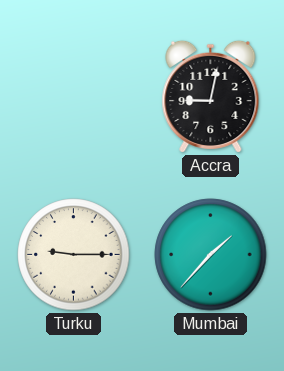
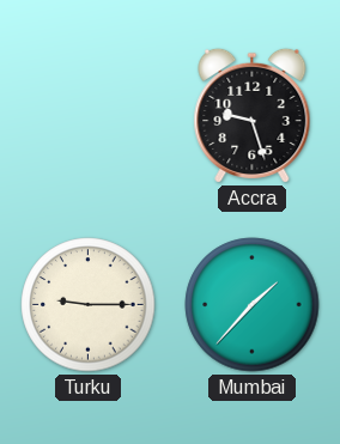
Accra: 9:02 -> 9:27
